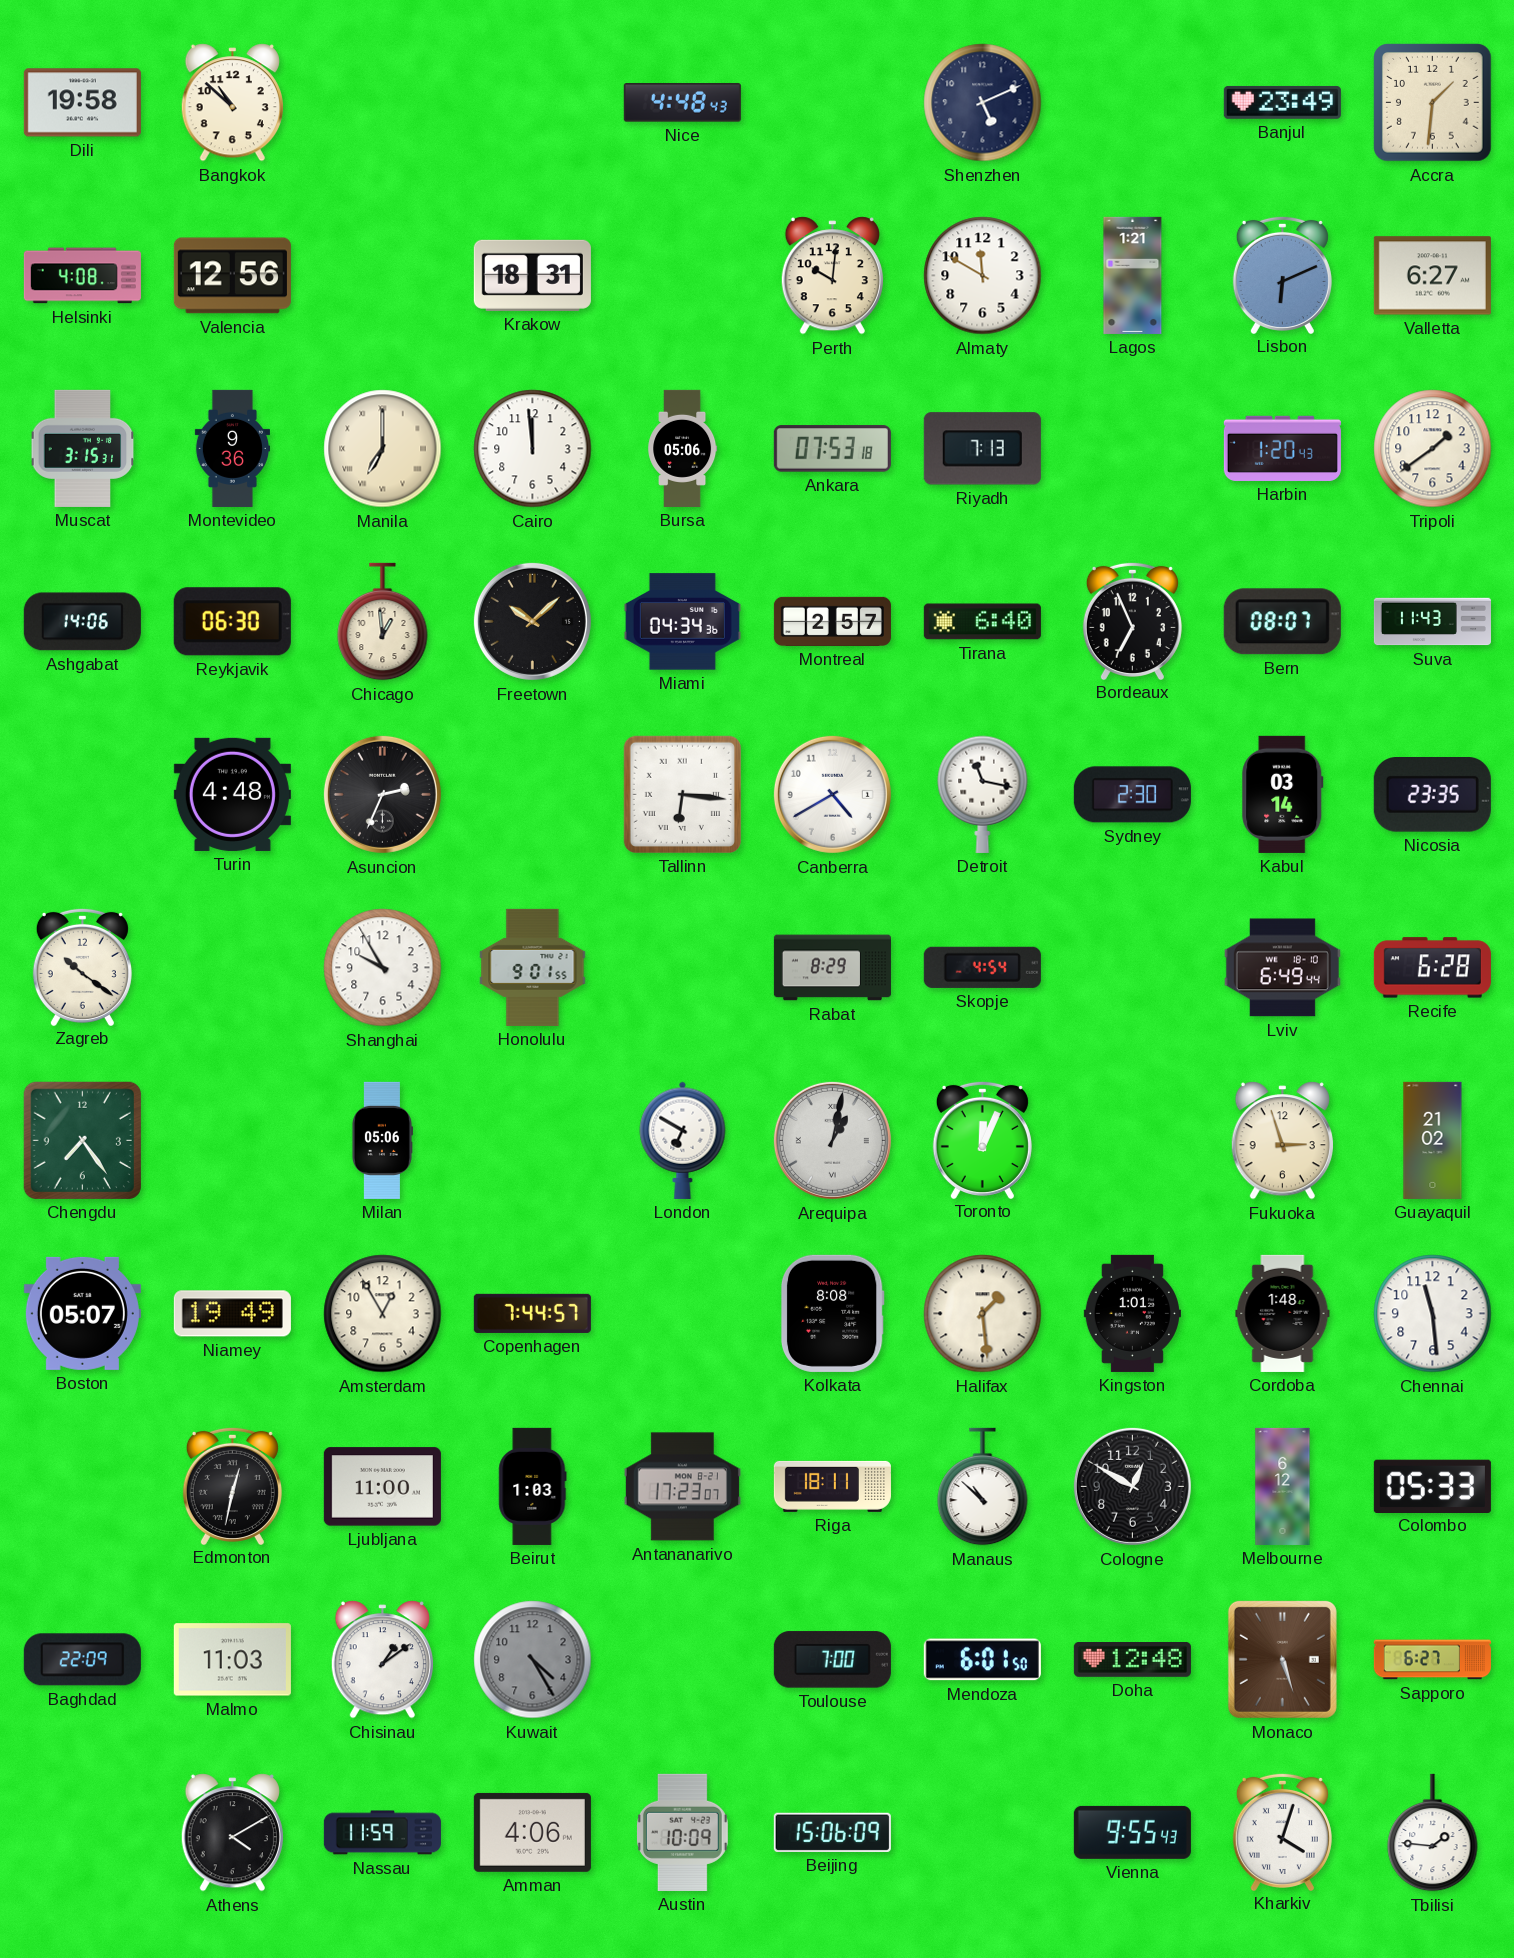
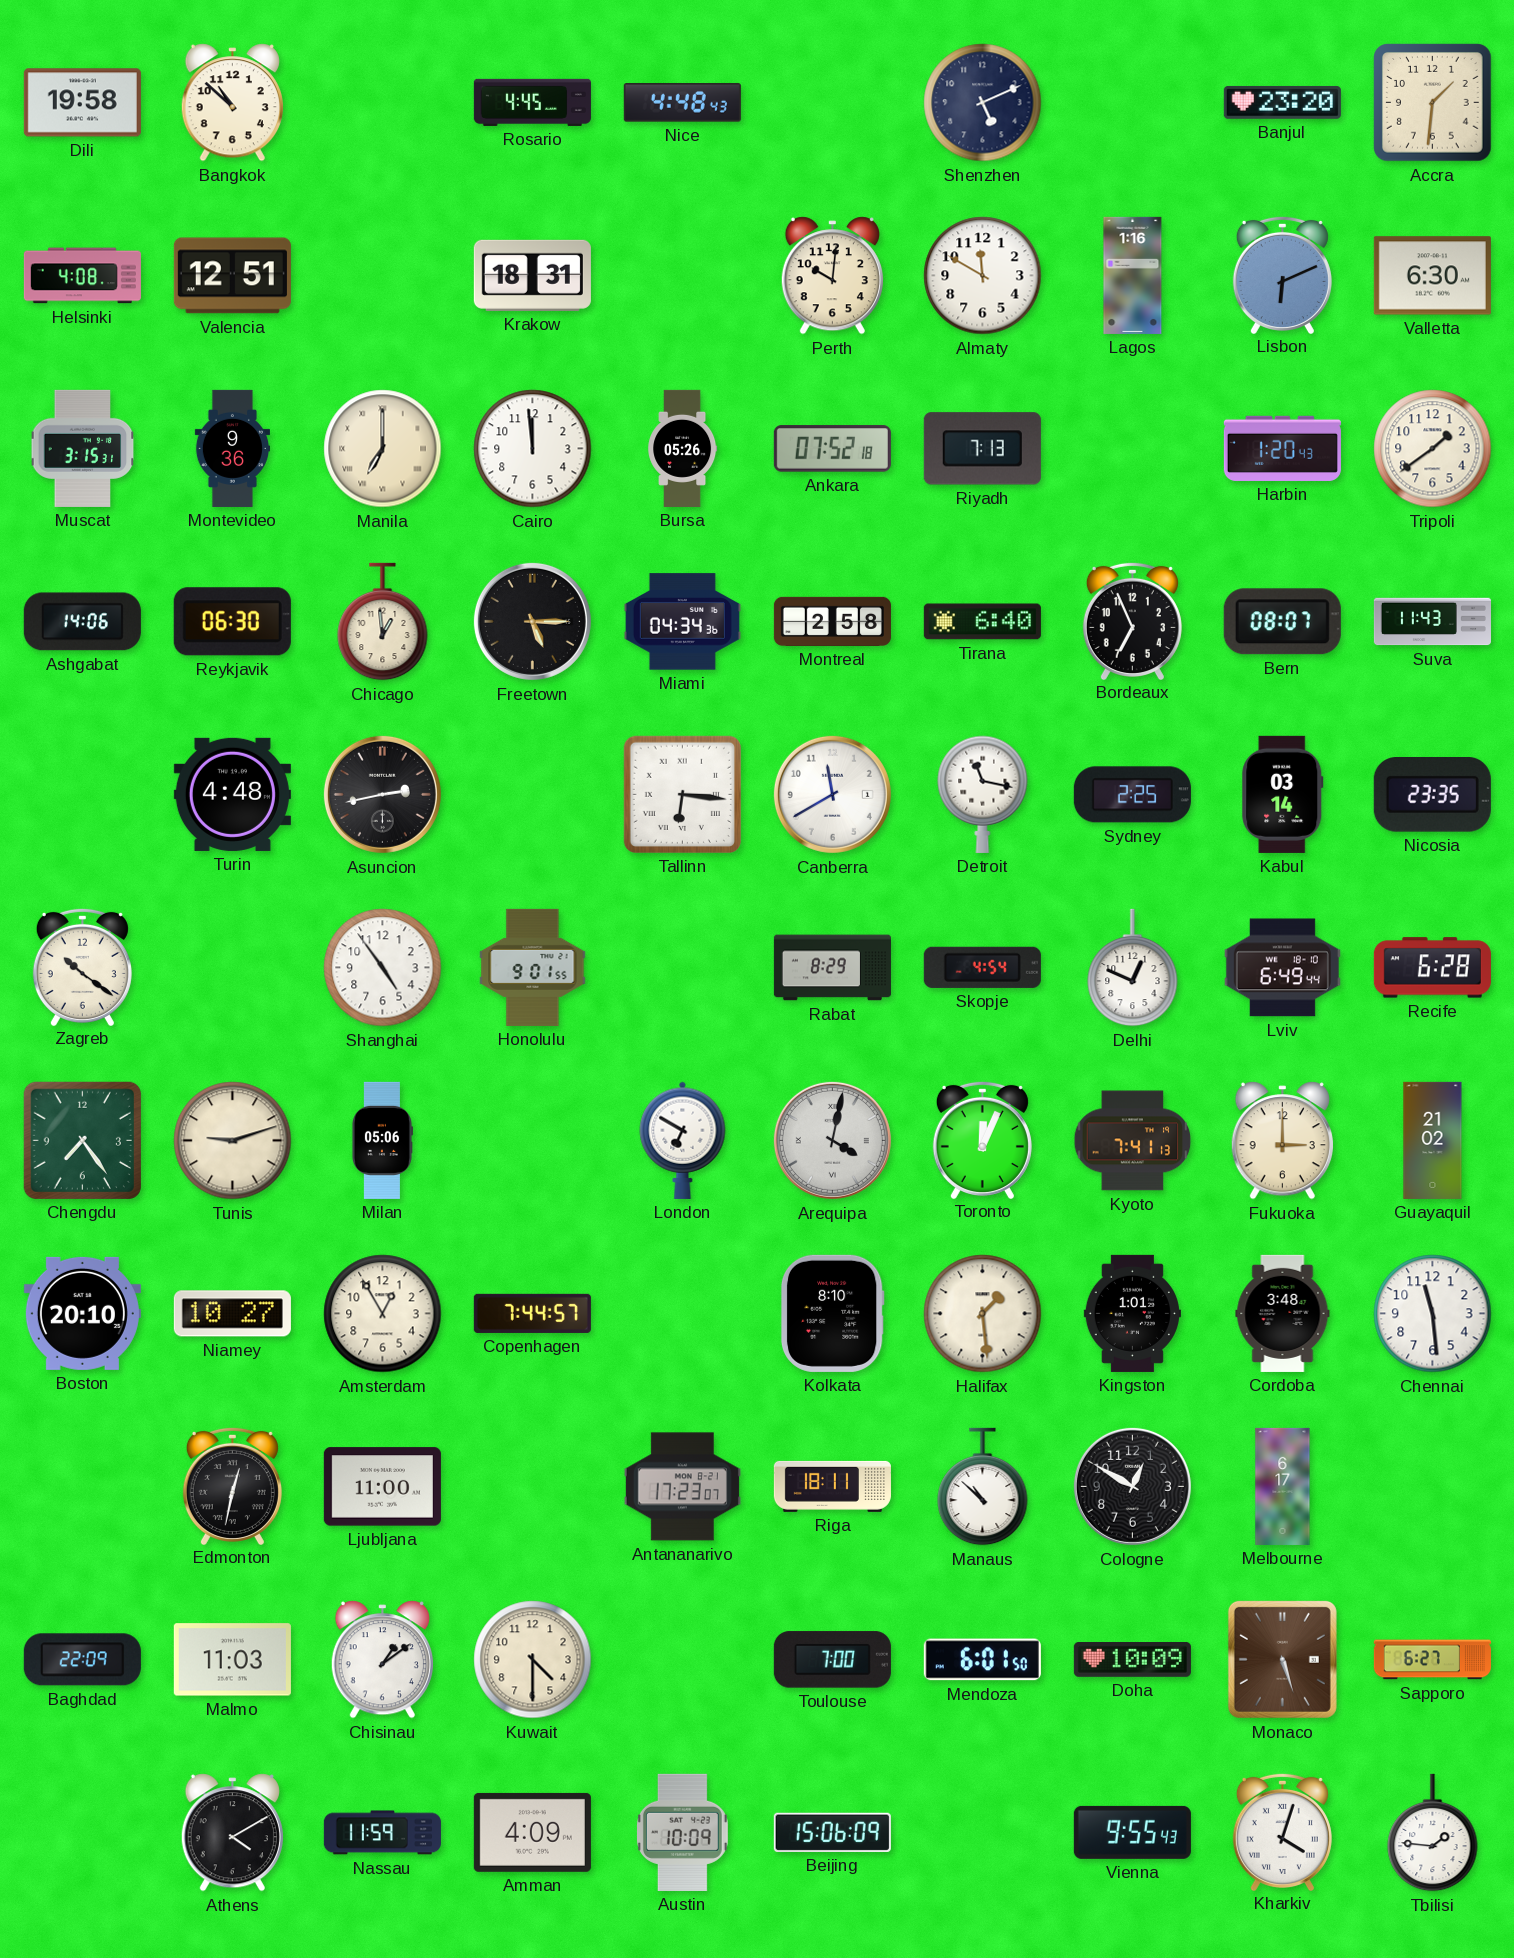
Rosario: none -> 4:45
Banjul: 23:49 -> 23:20
Valencia: 12:56 -> 12:51
Lagos: 1:21 -> 1:16
Valletta: 6:27 -> 6:30
Bursa: 05:06 -> 05:26
Ankara: 07:53 -> 07:52
Freetown: 10:08 -> 5:15
Montreal: 2:57 -> 2:58
Asuncion: 2:34 -> 2:43
Canberra: 4:40 -> 11:40
Sydney: 2:30 -> 2:25
Shanghai: 9:55 -> 4:54
Delhi: none -> 12:49
Tunis: none -> 9:12
Arequipa: 1:02 -> 4:02
Kyoto: none -> 7:41
Fukuoka: 2:57 -> 3:00
Boston: 05:07 -> 20:10
Niamey: 19:49 -> 10:27
Kolkata: 8:08 -> 8:10
Cordoba: 1:48 -> 3:48
Beirut: 1:03 -> none
Melbourne: 6:12 -> 6:17
Colombo: 05:33 -> none
Kuwait: 4:25 -> 4:30
Kuwait dial: grey -> cream
Doha: 12:48 -> 10:09
Amman: 4:06 -> 4:09
